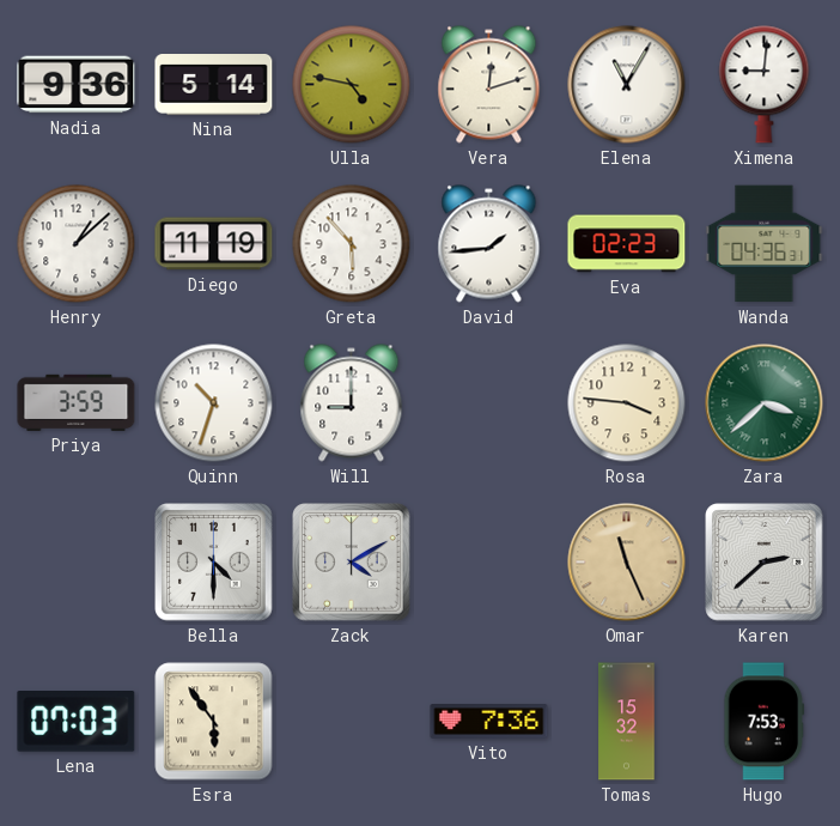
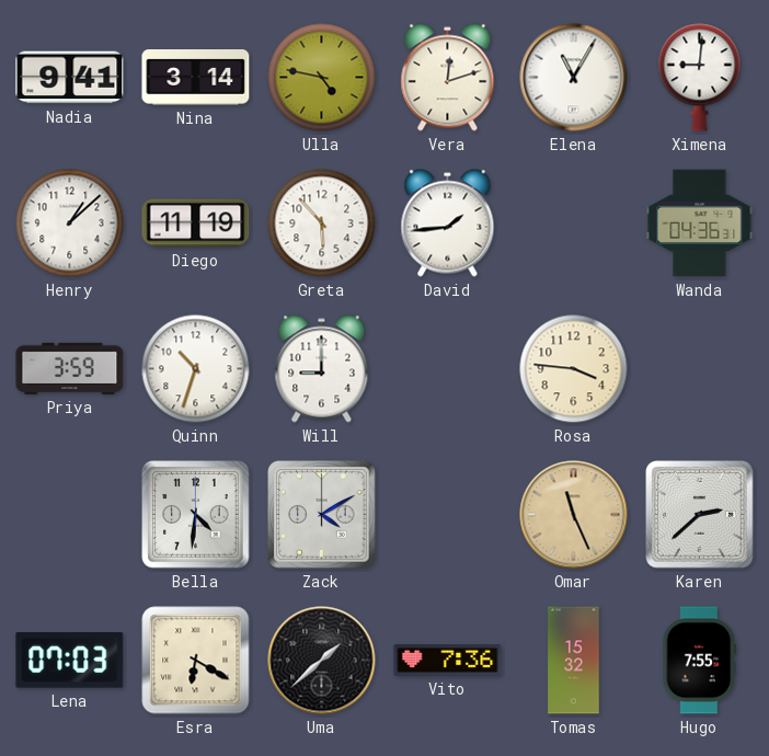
Nadia: 9:36 -> 9:41
Nina: 5:14 -> 3:14
Eva: 02:23 -> none
Zara: 3:38 -> none
Bella: 4:30 -> 4:31
Esra: 5:54 -> 6:20
Uma: none -> 1:38
Hugo: 7:53 -> 7:55
